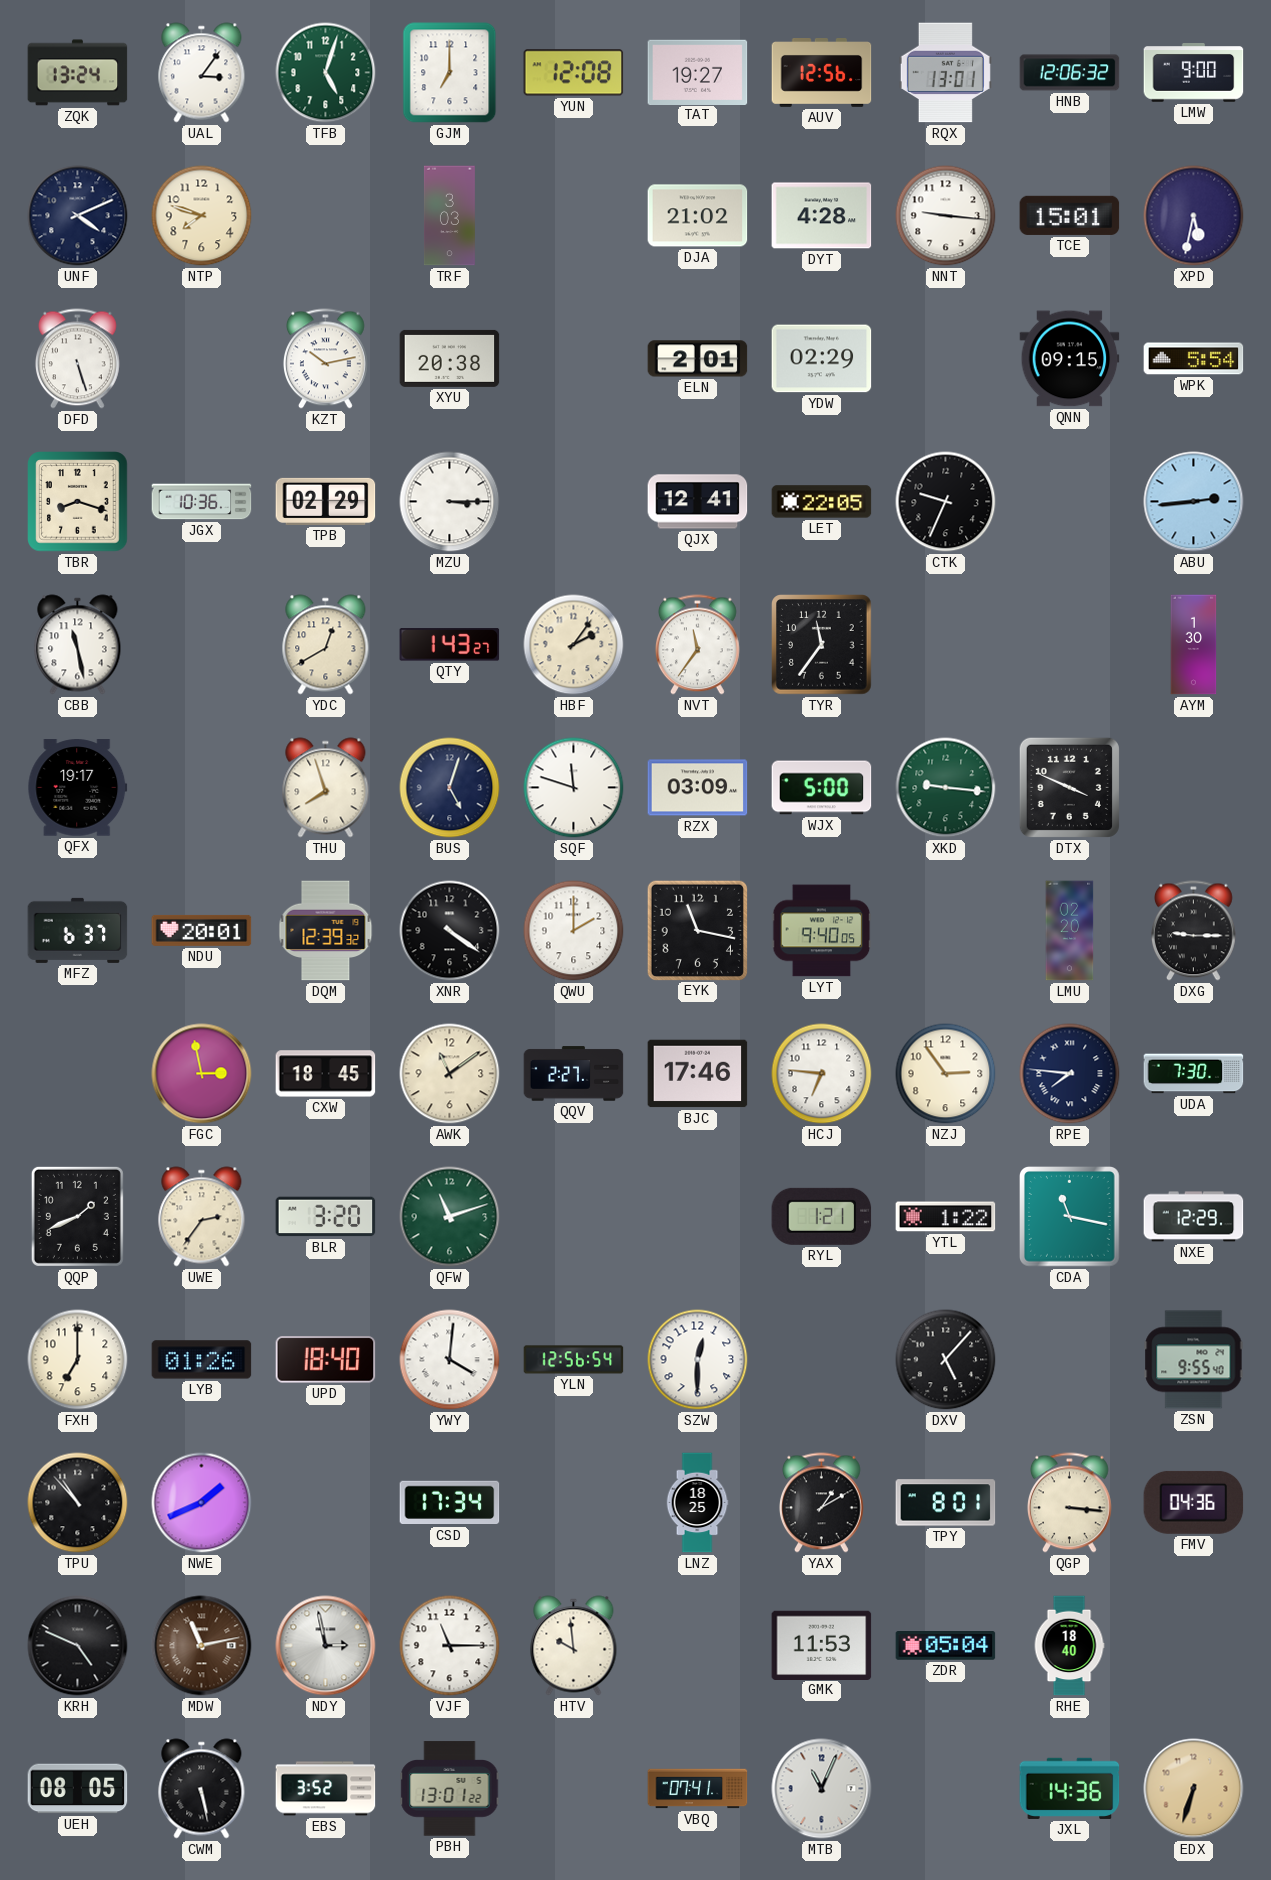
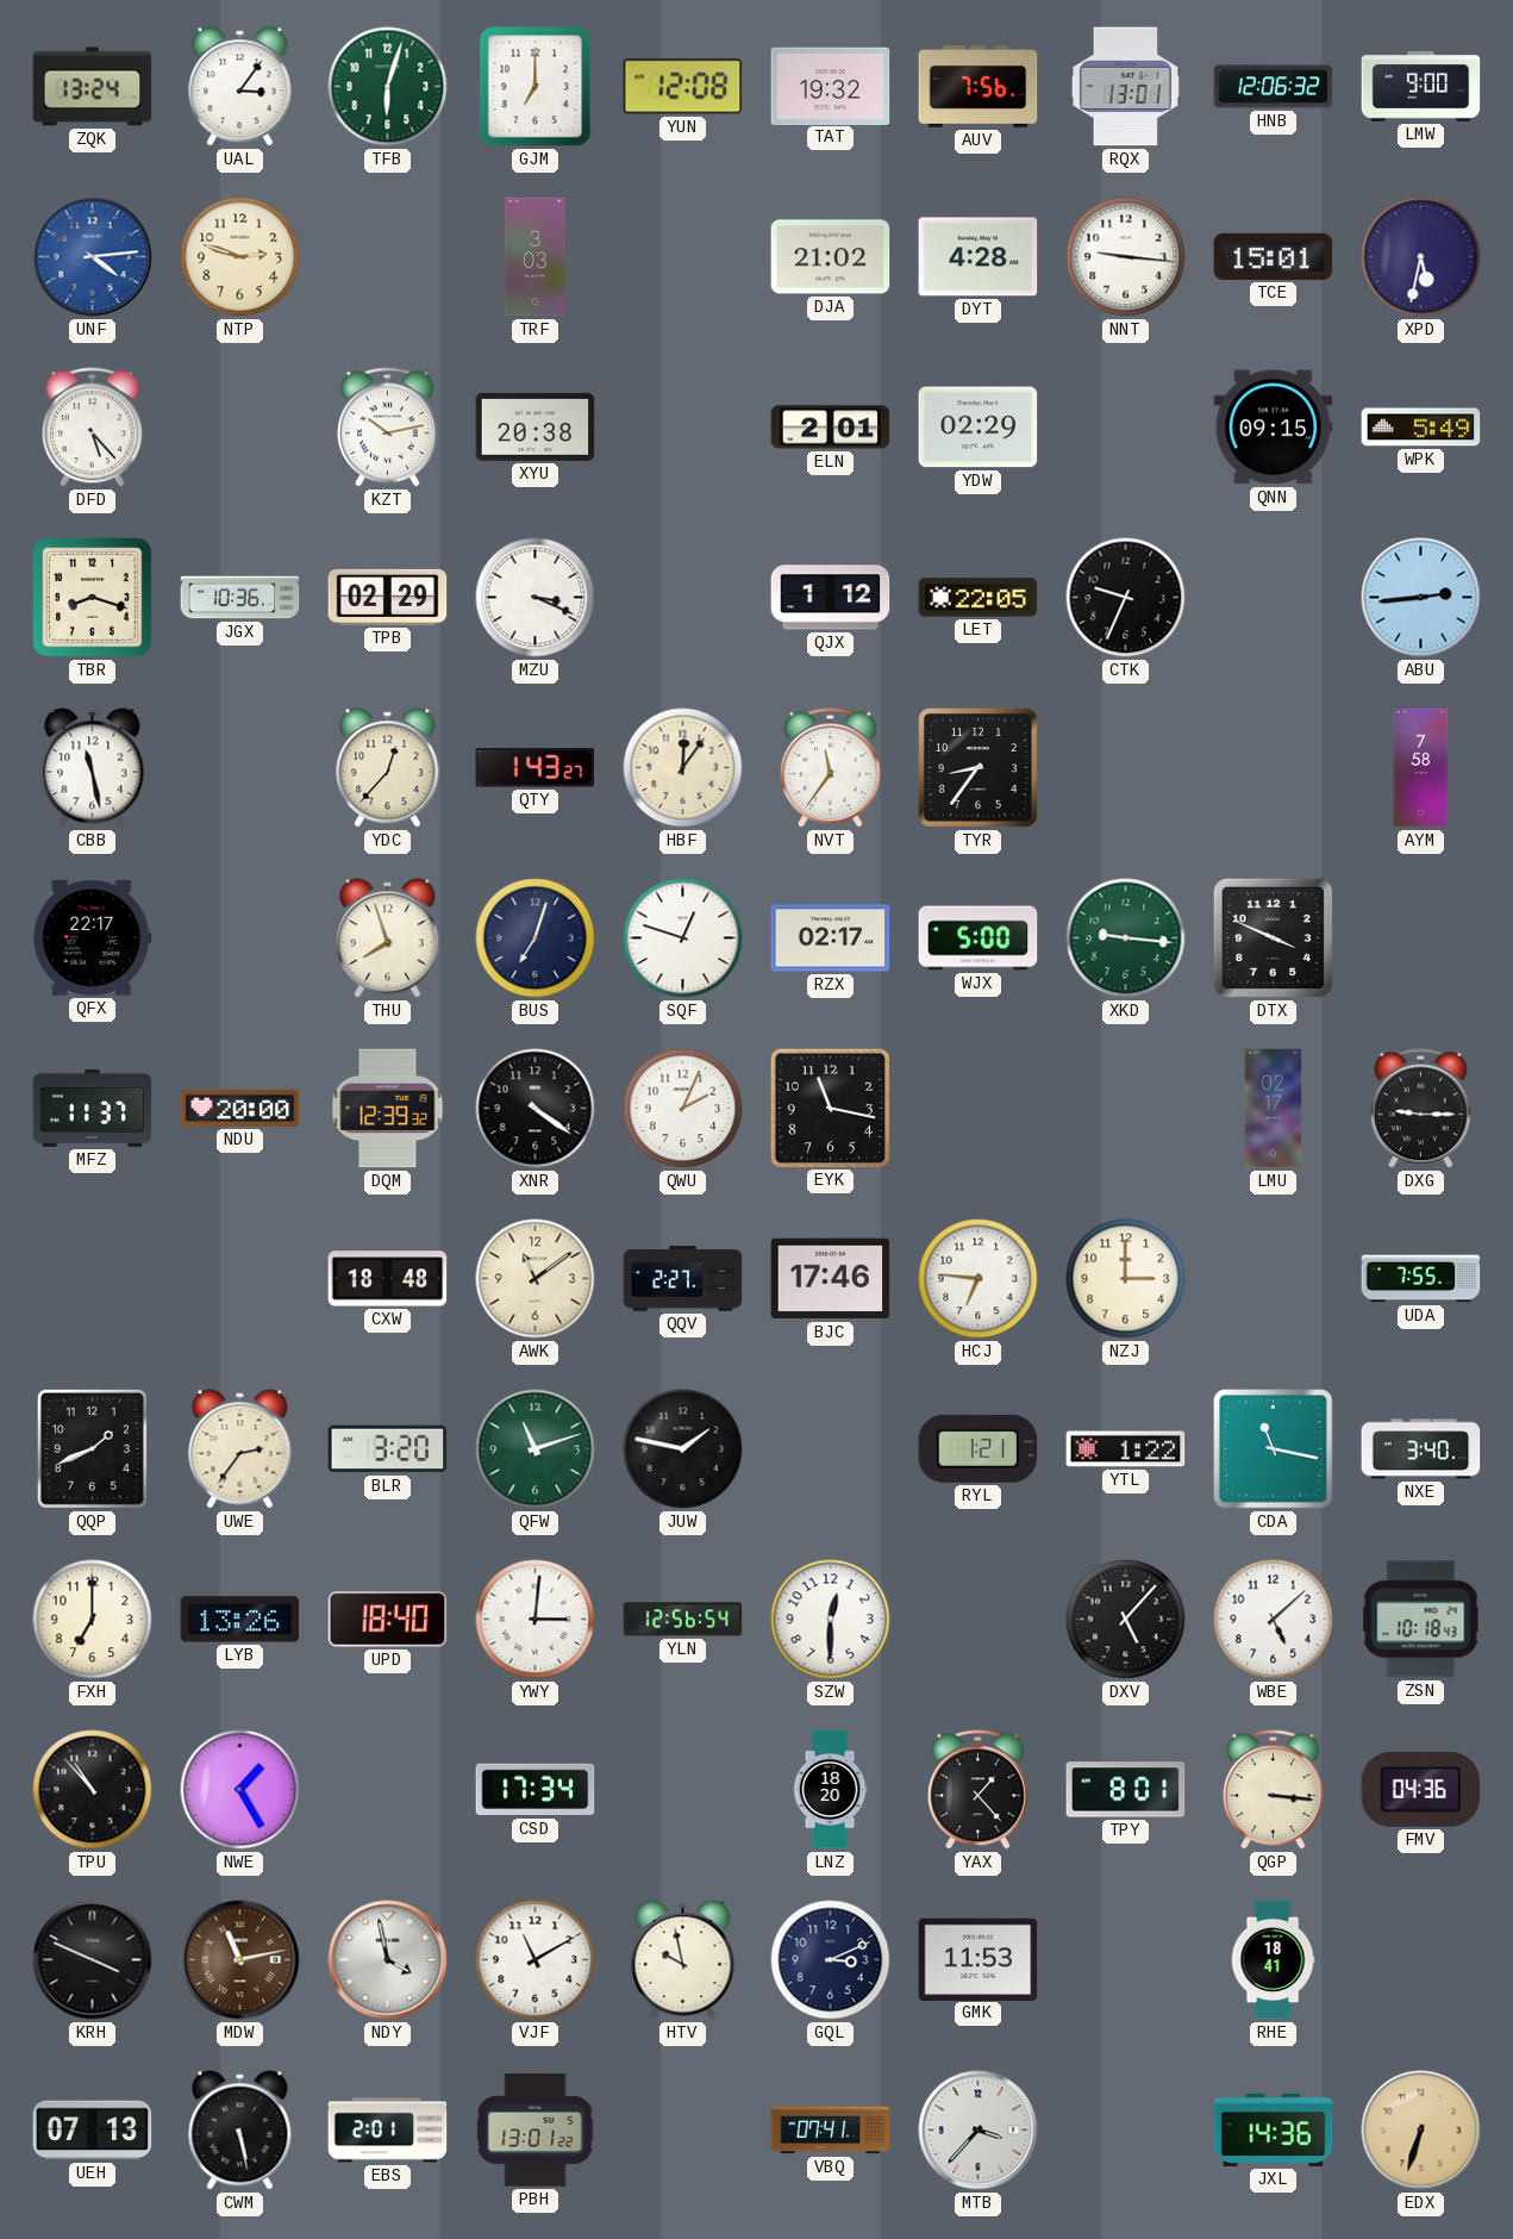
TFB: 5:03 -> 6:03
TAT: 19:27 -> 19:32
AUV: 12:56 -> 7:56
UNF: 4:11 -> 4:14
UNF dial: navy -> blue
NTP: 7:48 -> 2:48
DFD: 5:27 -> 5:23
WPK: 5:54 -> 5:49
MZU: 3:15 -> 3:19
QJX: 12:41 -> 1:12
YDC: 12:40 -> 12:37
HBF: 2:06 -> 12:06
TYR: 11:36 -> 8:36
AYM: 1:30 -> 7:58
QFX: 19:17 -> 22:17
BUS: 5:03 -> 7:03
SQF: 11:48 -> 12:48
RZX: 03:09 -> 02:17
MFZ: 6:37 -> 11:37
NDU: 20:01 -> 20:00
QWU: 2:00 -> 2:04
LYT: 9:40 -> none
LMU: 02:20 -> 02:17
FGC: 2:58 -> none
CXW: 18:45 -> 18:48
NZJ: 2:54 -> 3:00
RPE: 7:46 -> none
UDA: 7:30 -> 7:55
JUW: none -> 1:47
NXE: 12:29 -> 3:40
LYB: 01:26 -> 13:26
YWY: 4:01 -> 3:01
WBE: none -> 5:08
ZSN: 9:55 -> 10:18
NWE: 1:41 -> 1:25
LNZ: 18:25 -> 18:20
YAX: 1:10 -> 1:23
KRH: 4:49 -> 3:49
NDY: 2:58 -> 3:58
VJF: 11:15 -> 11:10
HTV: 9:59 -> 9:58
GQL: none -> 3:11
ZDR: 05:04 -> none
RHE: 18:40 -> 18:41
UEH: 08:05 -> 07:13
EBS: 3:52 -> 2:01
MTB: 11:04 -> 3:37
